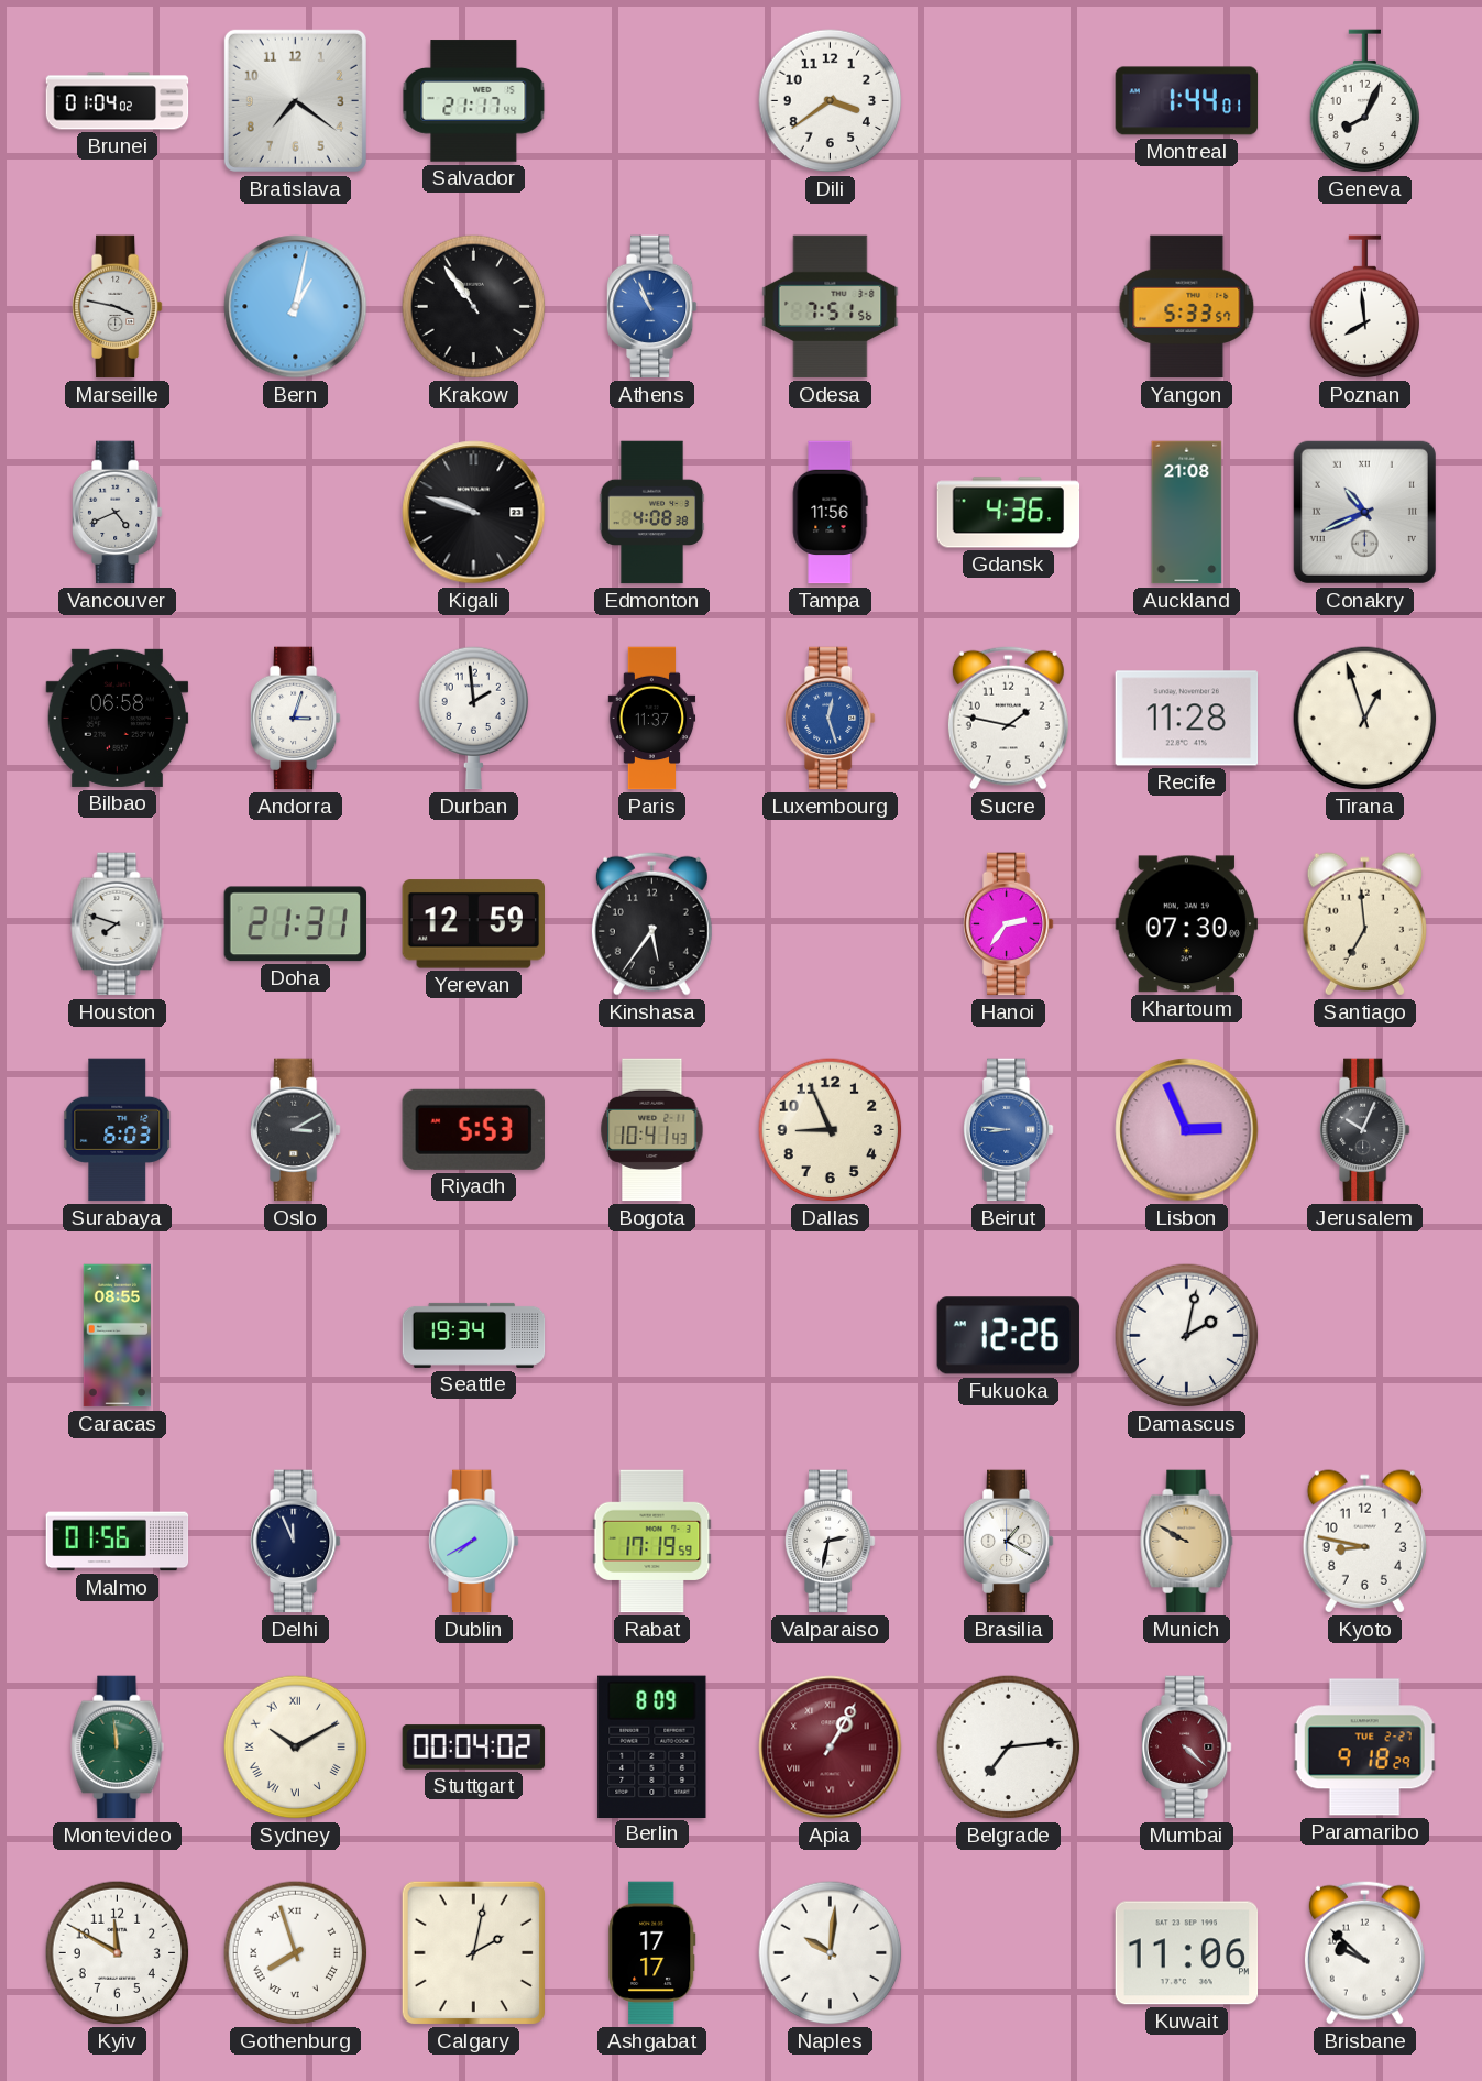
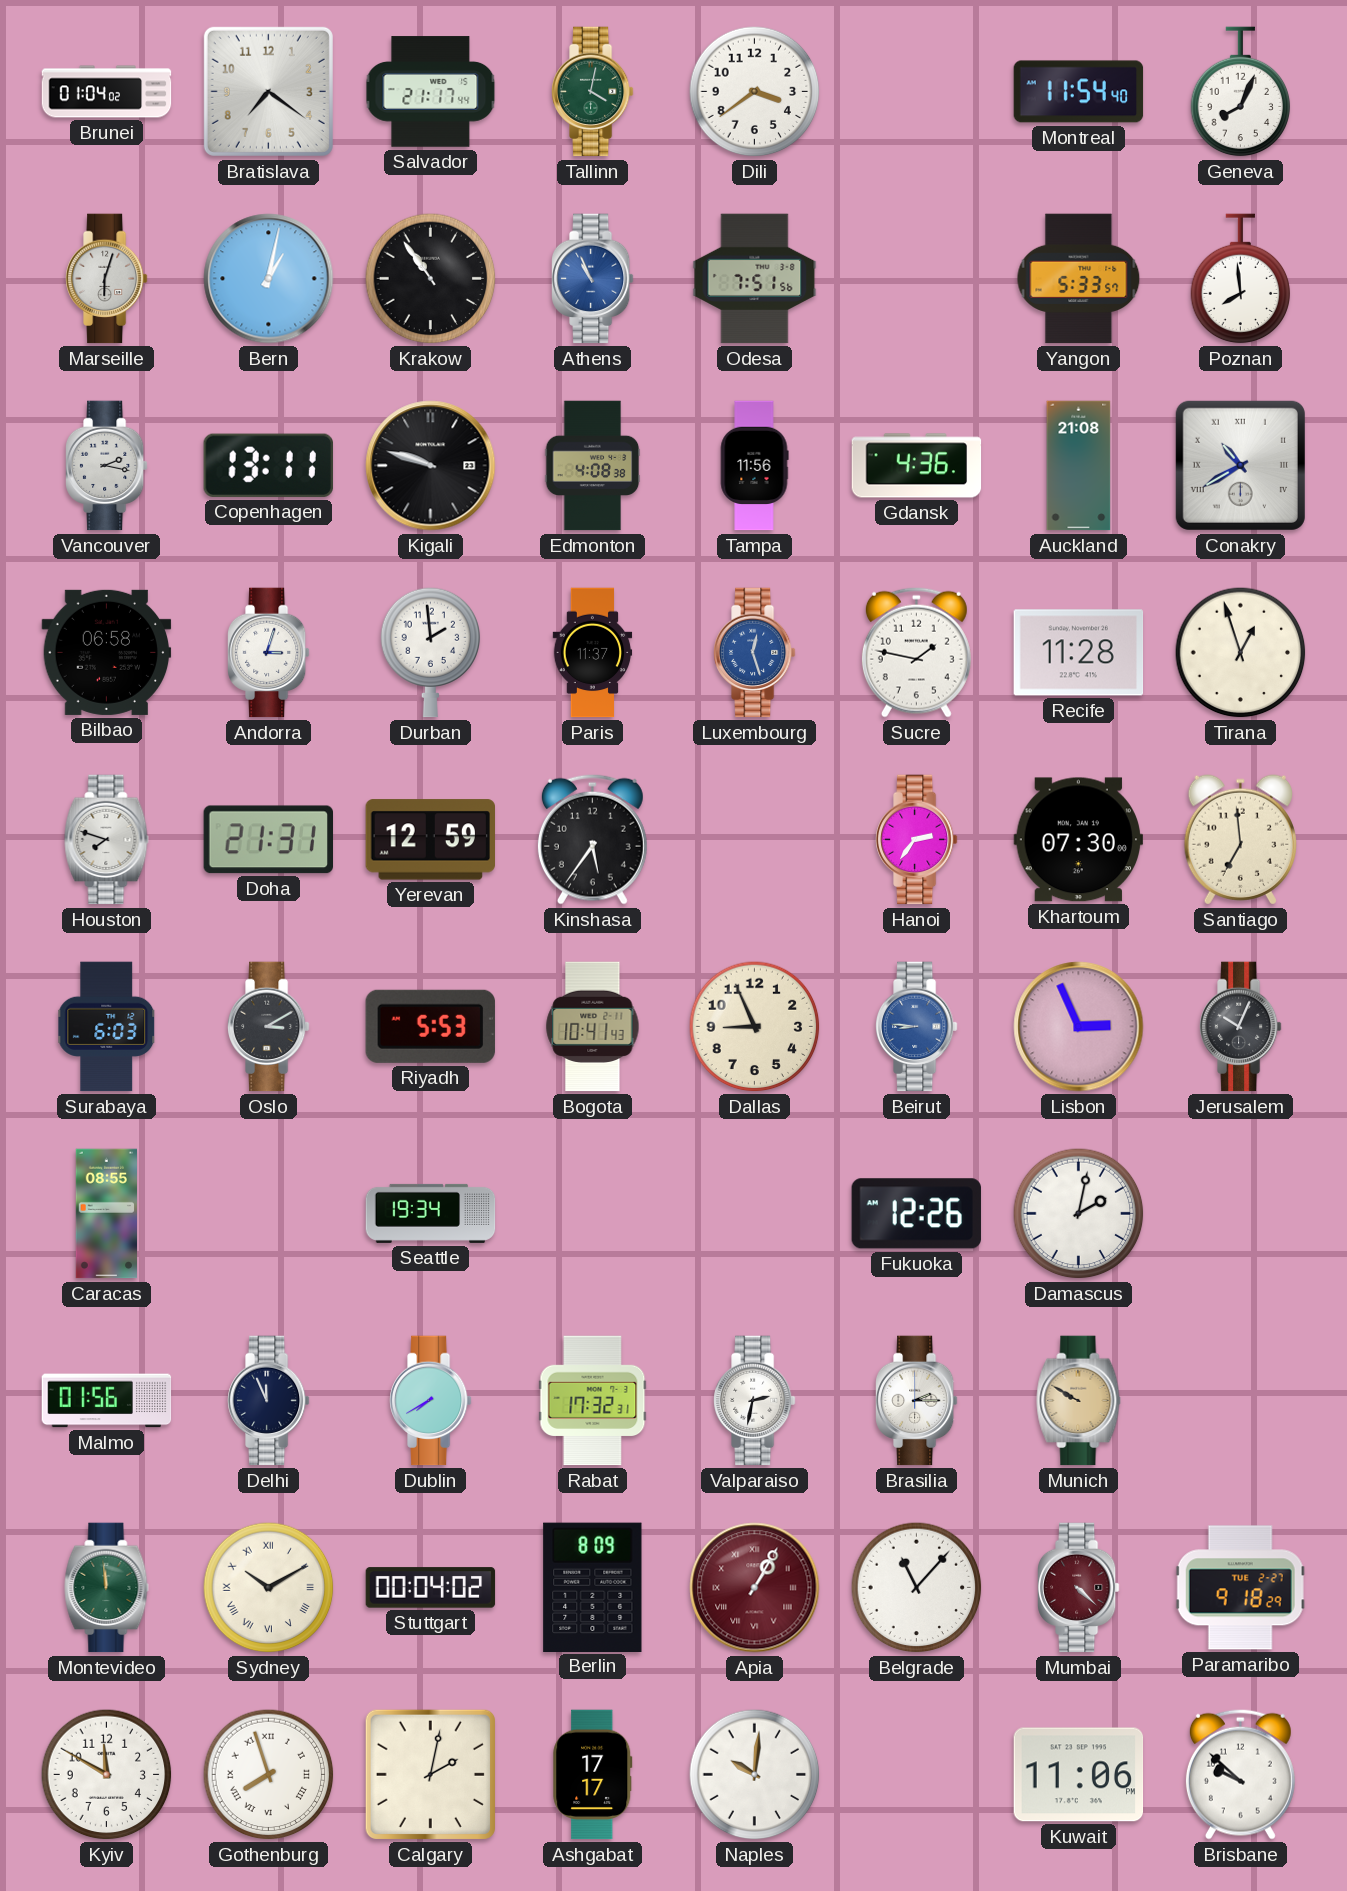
Tallinn: none -> 4:02
Montreal: 1:44 -> 11:54
Marseille: 3:47 -> 6:03
Vancouver: 4:41 -> 2:17
Copenhagen: none -> 13:11
Conakry: 10:41 -> 10:40
Rabat: 17:19 -> 17:32
Brasilia: 1:20 -> 2:15
Kyoto: 8:47 -> none
Belgrade: 7:14 -> 11:07
